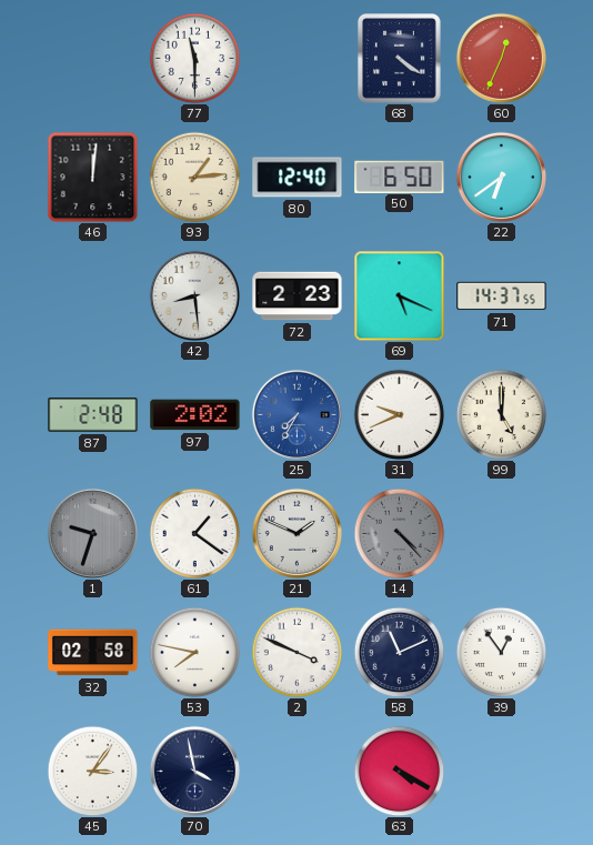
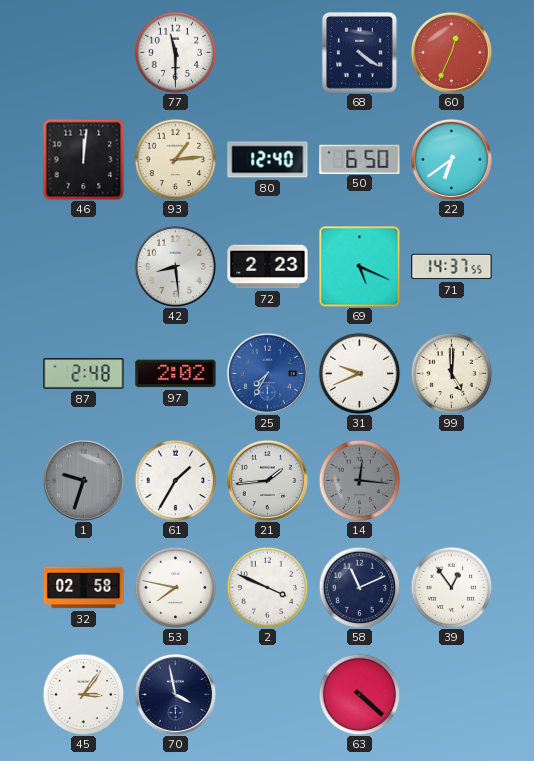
61: 1:21 -> 1:35
21: 1:49 -> 1:44
14: 4:23 -> 12:16
63: 4:20 -> 4:22
